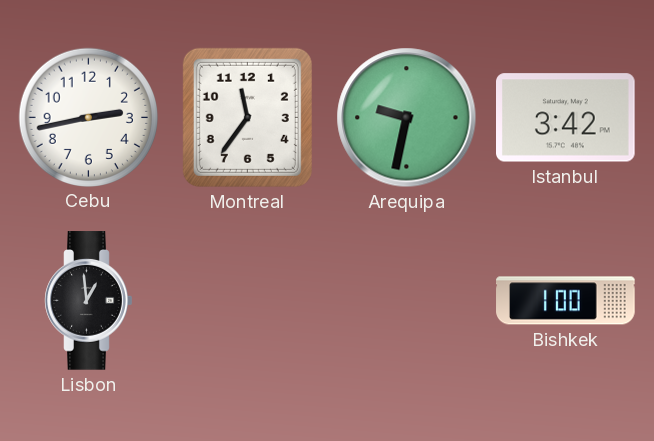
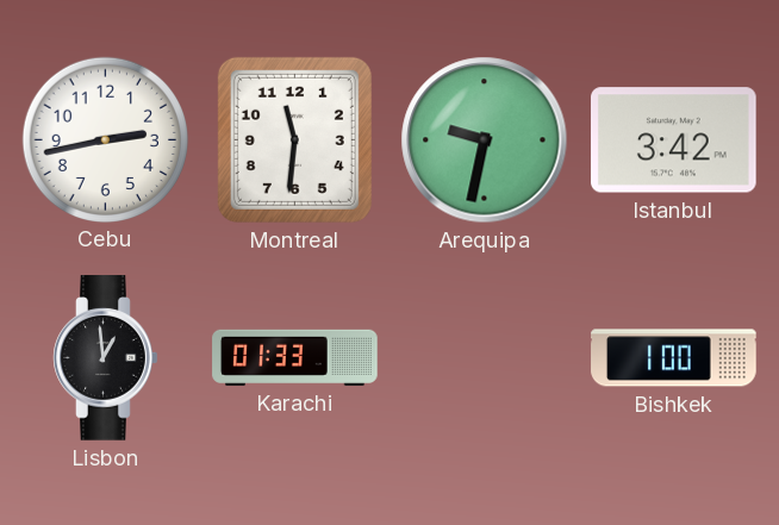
Montreal: 11:36 -> 11:31
Karachi: none -> 01:33
